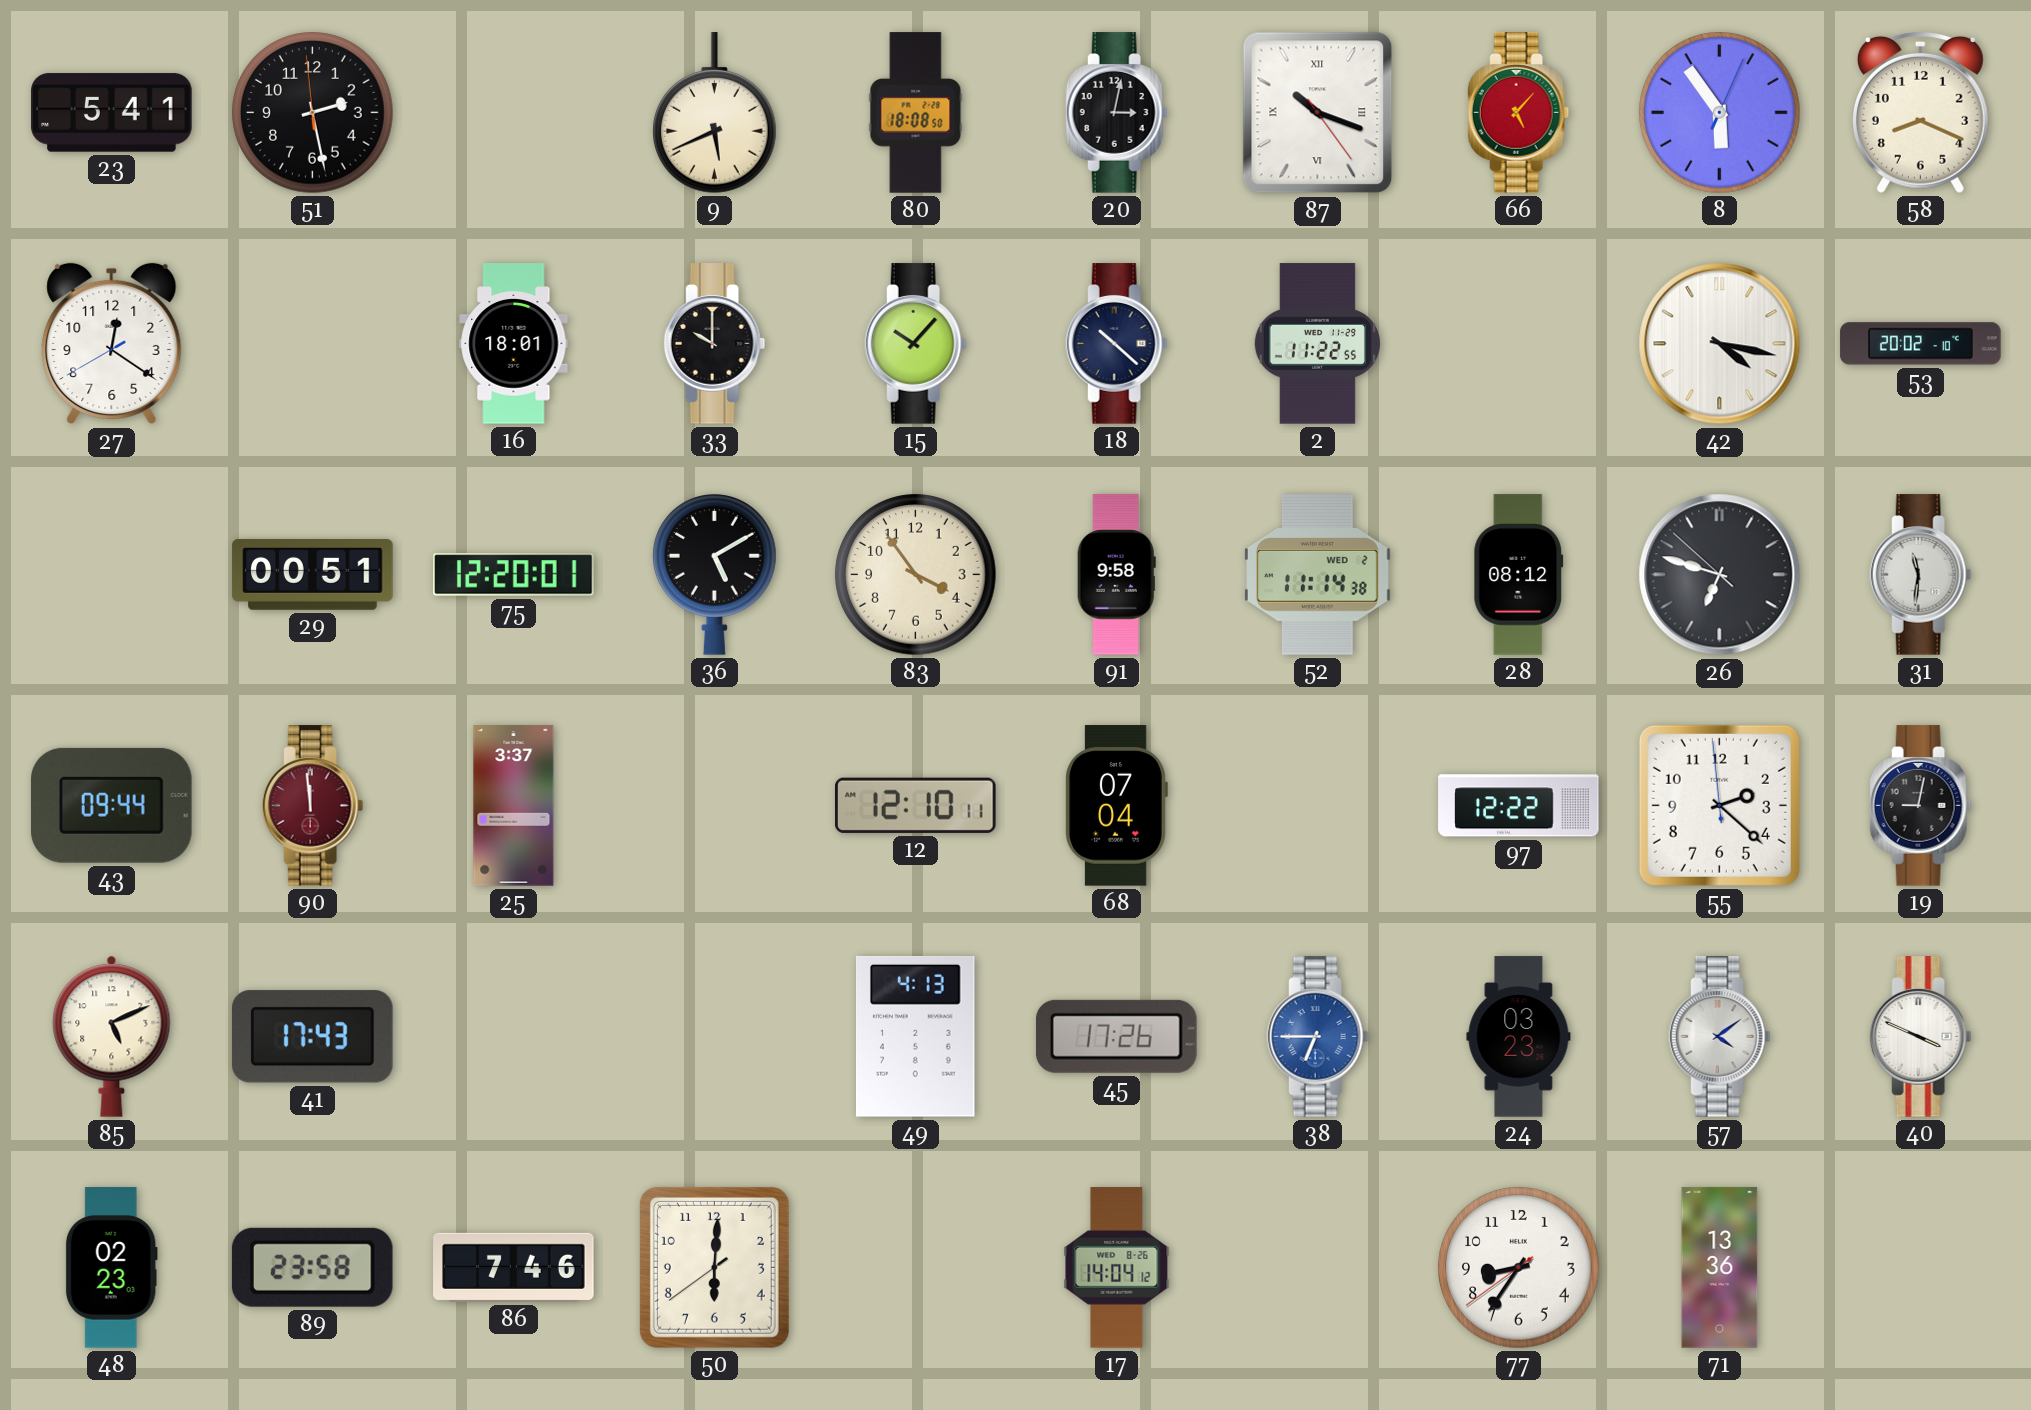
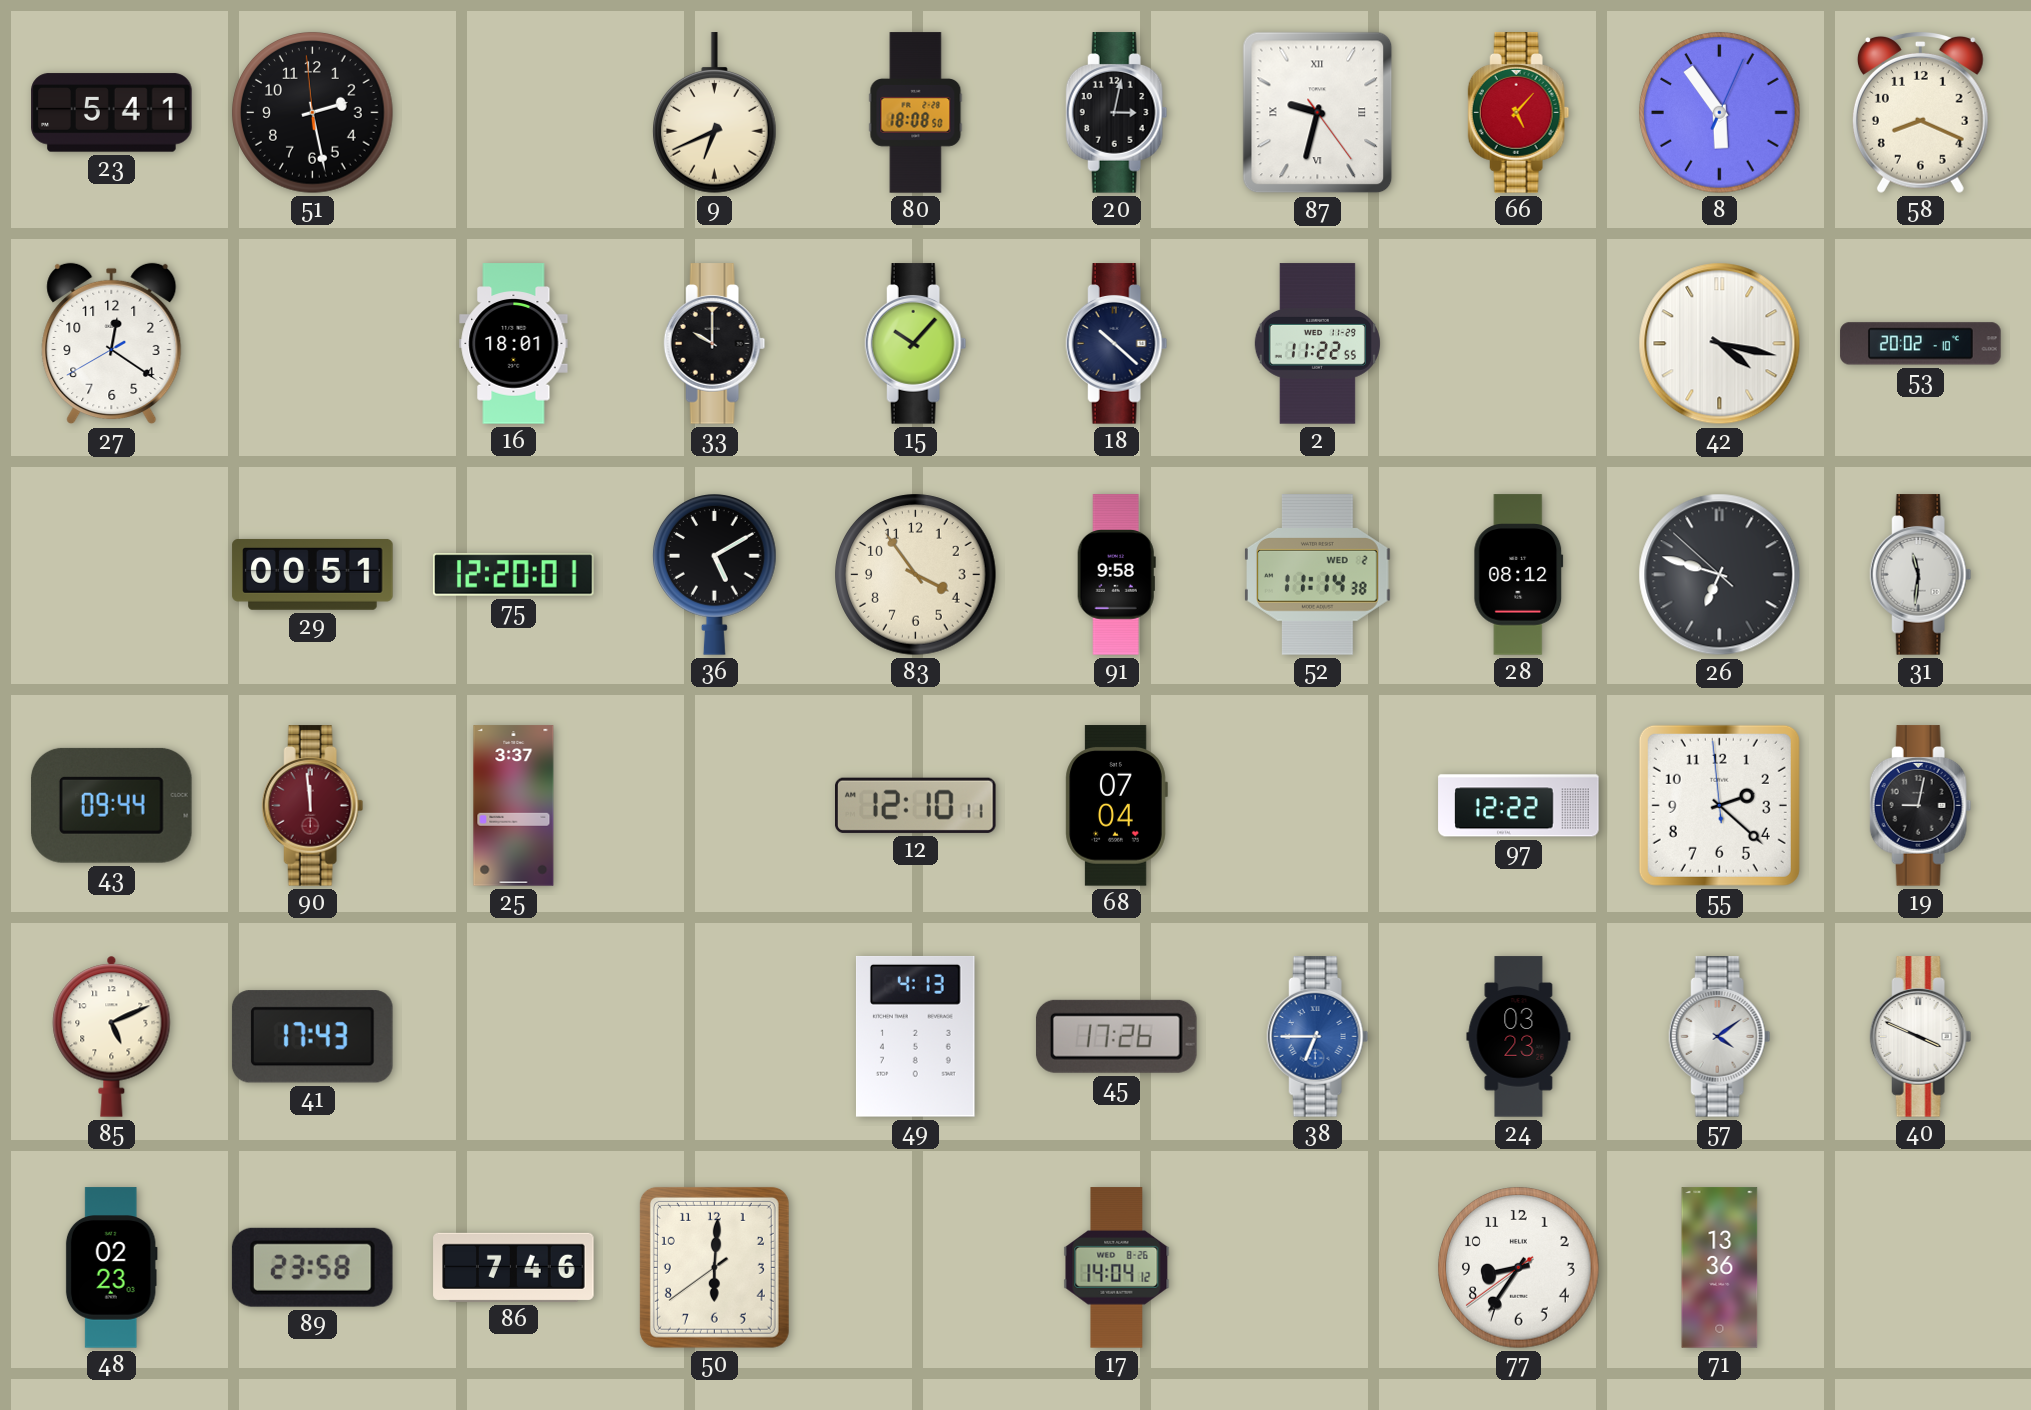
9: 5:41 -> 6:41
87: 10:18 -> 9:32
